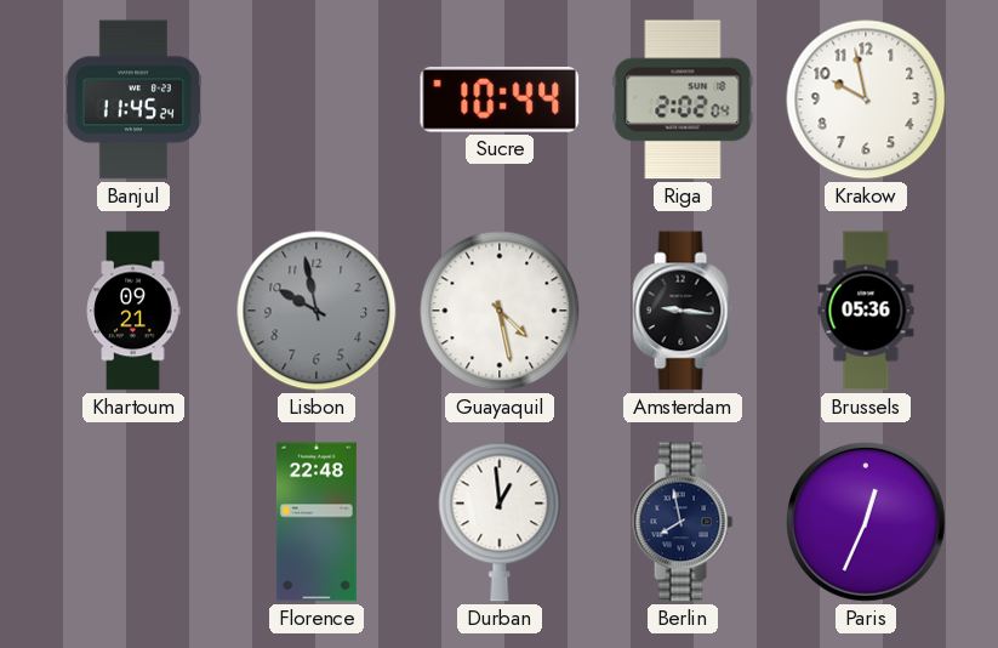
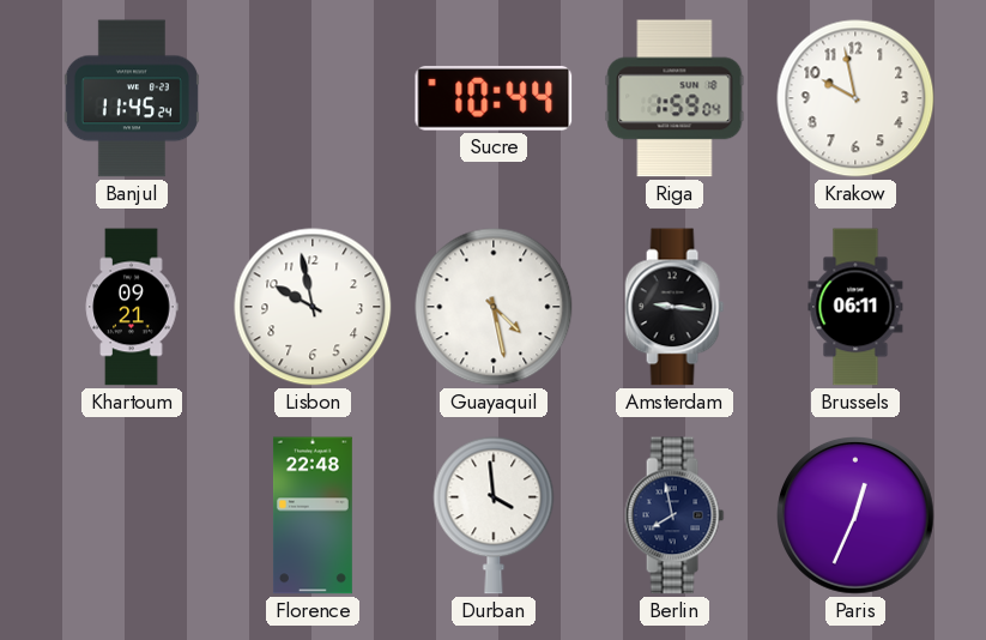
Riga: 2:02 -> 1:59
Lisbon dial: grey -> white
Brussels: 05:36 -> 06:11
Durban: 12:59 -> 3:59
